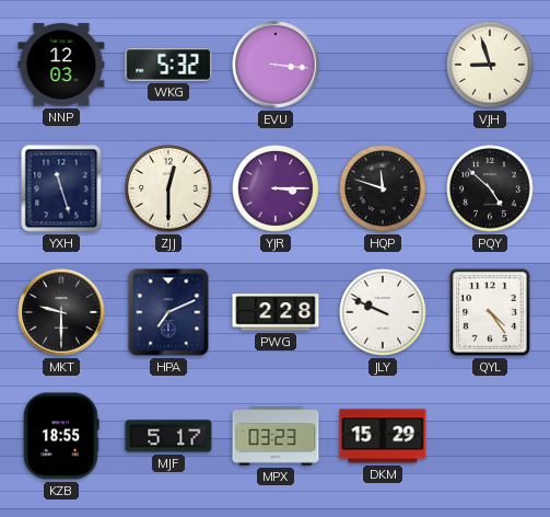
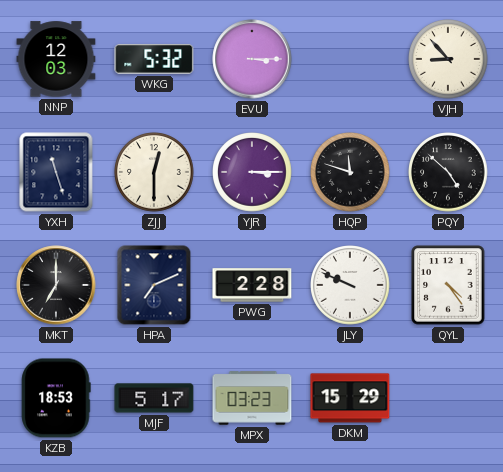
EVU: 3:16 -> 3:15
VJH: 8:57 -> 8:53
MKT: 9:30 -> 7:00
KZB: 18:55 -> 18:53
